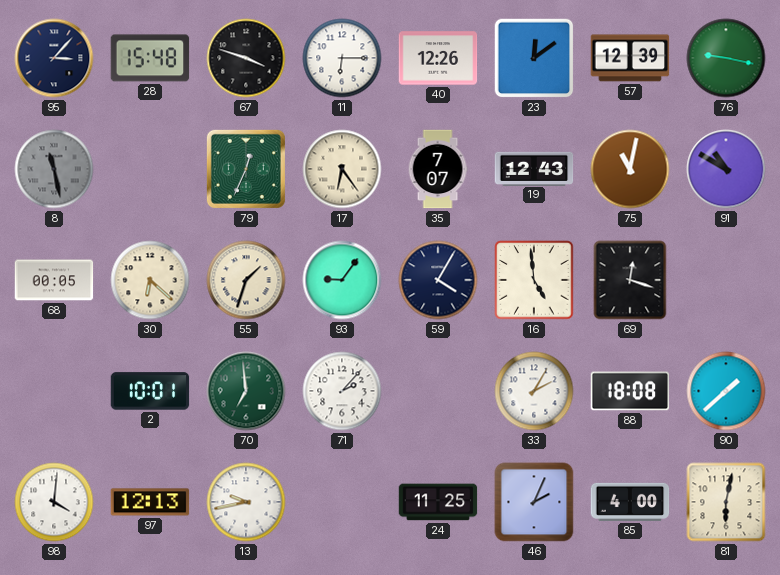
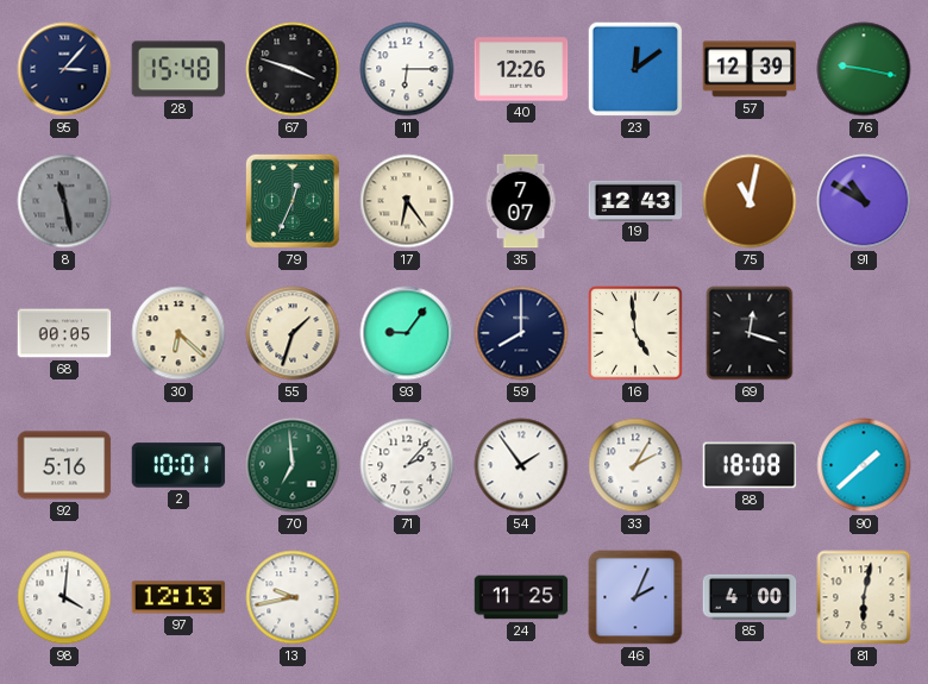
59: 4:05 -> 8:00
92: none -> 5:16
54: none -> 1:54
